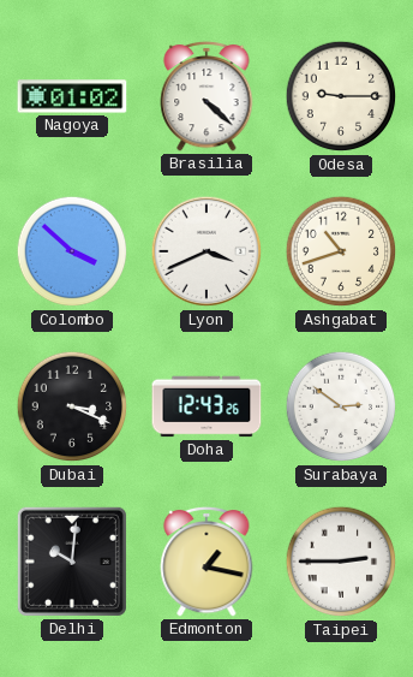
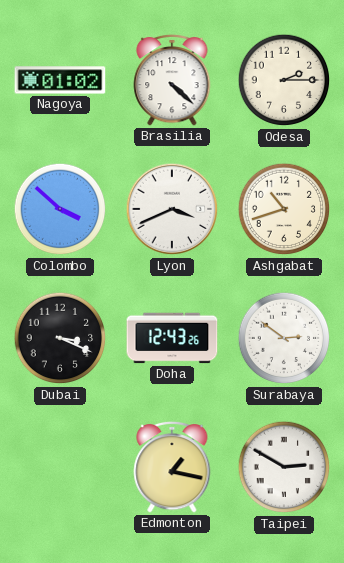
Odesa: 9:15 -> 2:15
Delhi: 10:01 -> none
Taipei: 2:45 -> 2:50
